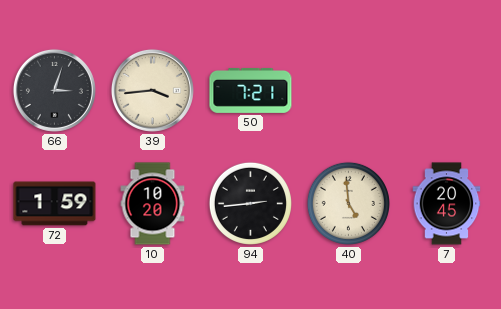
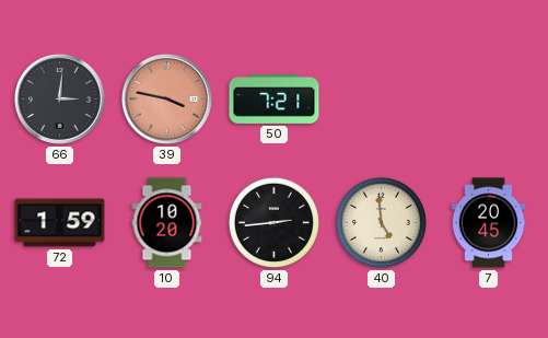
66: 3:03 -> 3:01
39: 3:44 -> 3:47
39 dial: cream -> salmon
